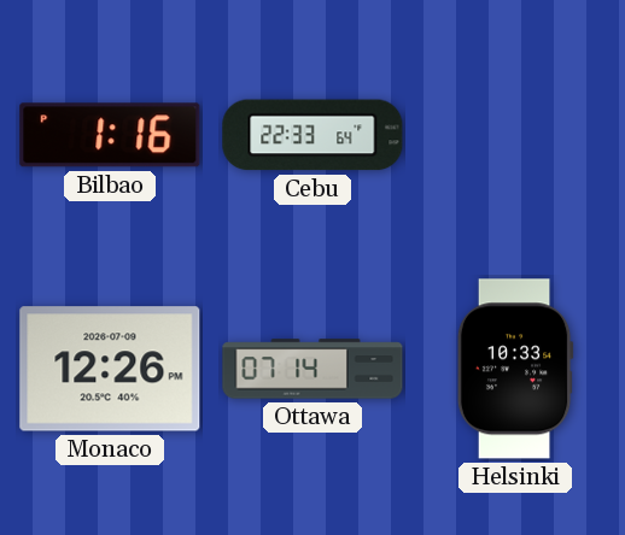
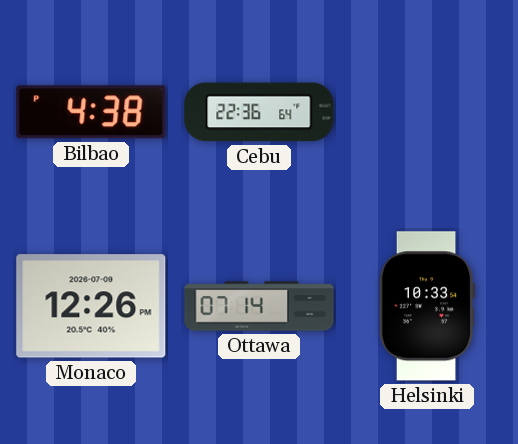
Bilbao: 1:16 -> 4:38
Cebu: 22:33 -> 22:36
